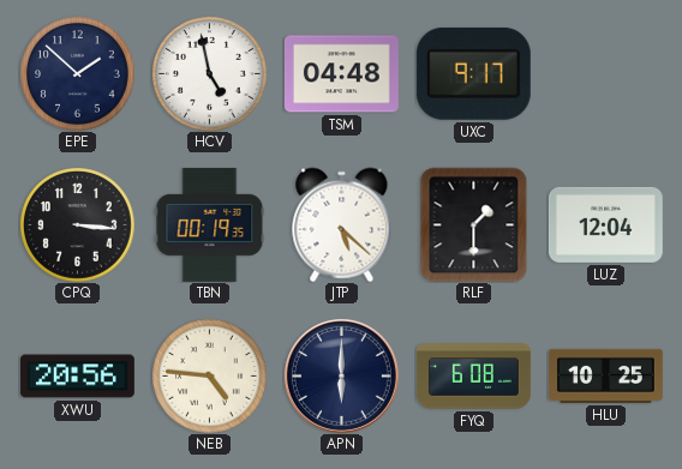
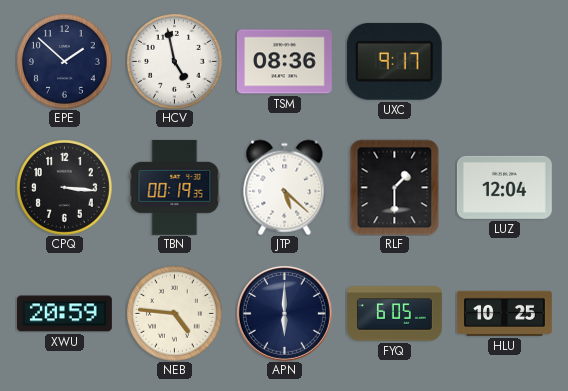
TSM: 04:48 -> 08:36
XWU: 20:56 -> 20:59
FYQ: 6:08 -> 6:05
